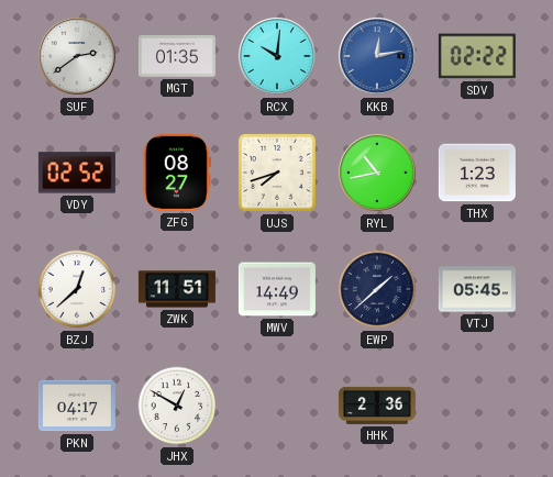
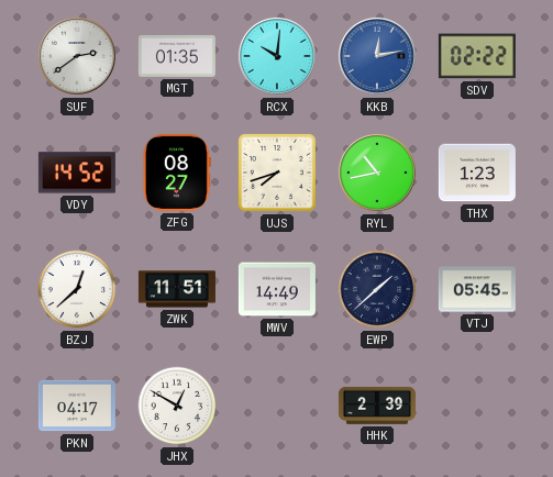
VDY: 02:52 -> 14:52
HHK: 2:36 -> 2:39
